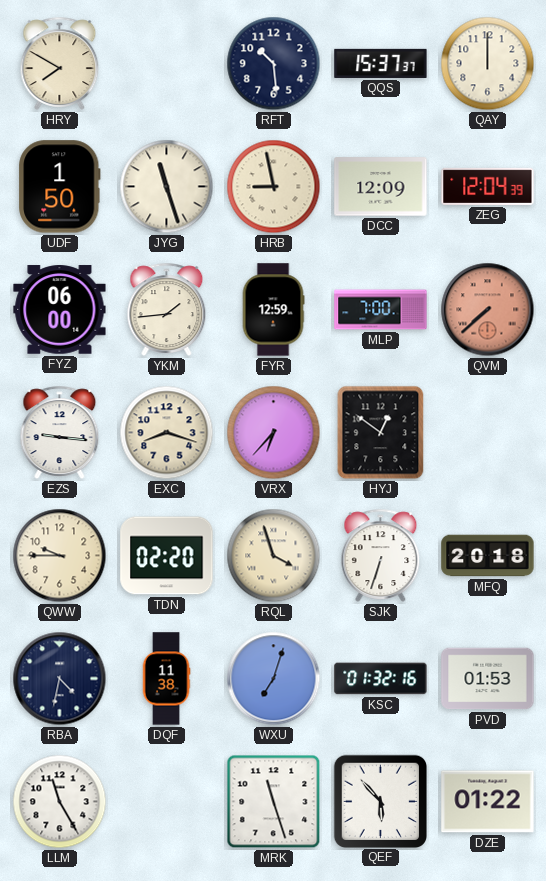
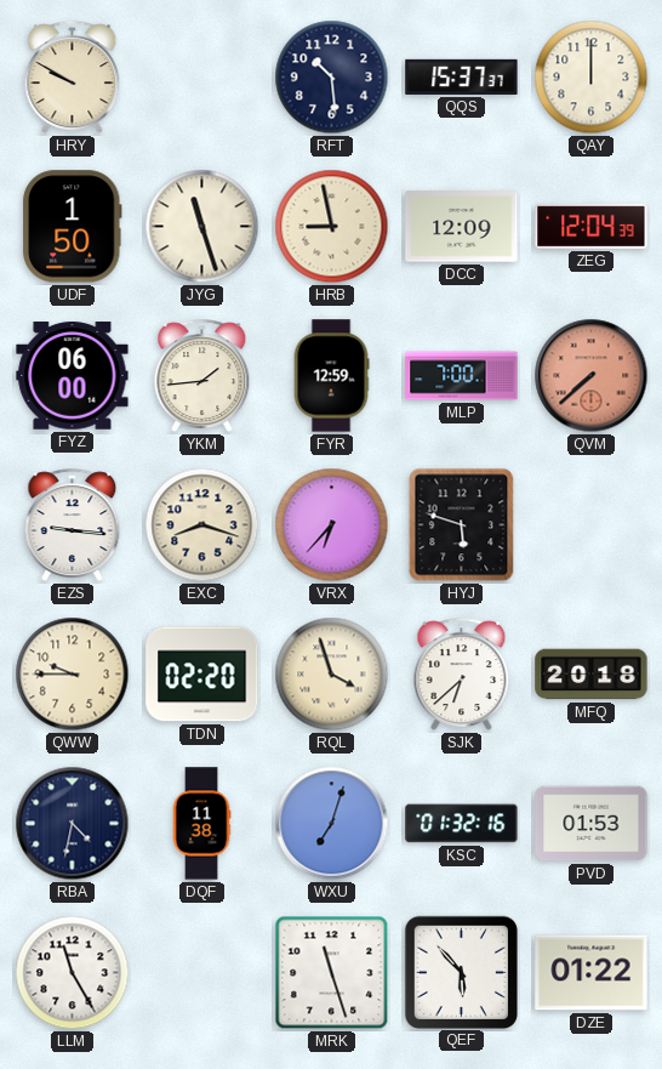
HRY: 7:50 -> 9:50
HYJ: 12:51 -> 5:48
SJK: 6:33 -> 6:38
